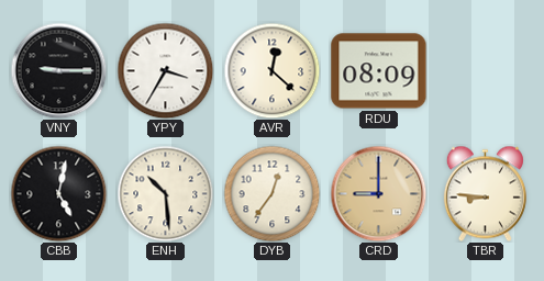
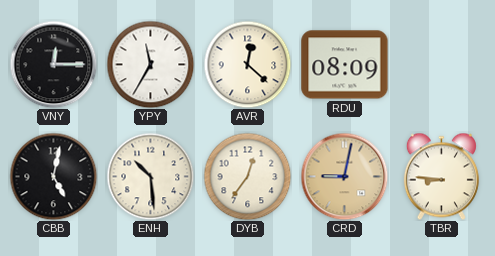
VNY: 9:15 -> 12:15
YPY: 3:35 -> 11:35
CRD: 9:00 -> 9:02
